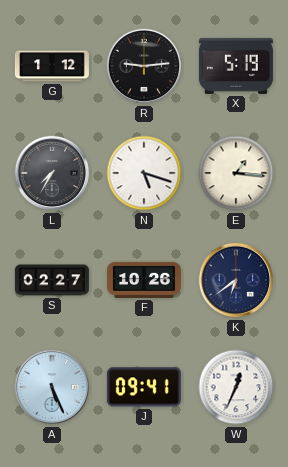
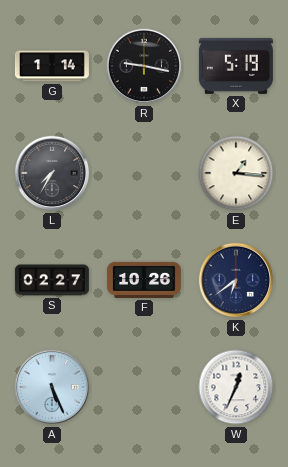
G: 1:12 -> 1:14
R: 9:14 -> 9:17
N: 5:18 -> none
J: 09:41 -> none
